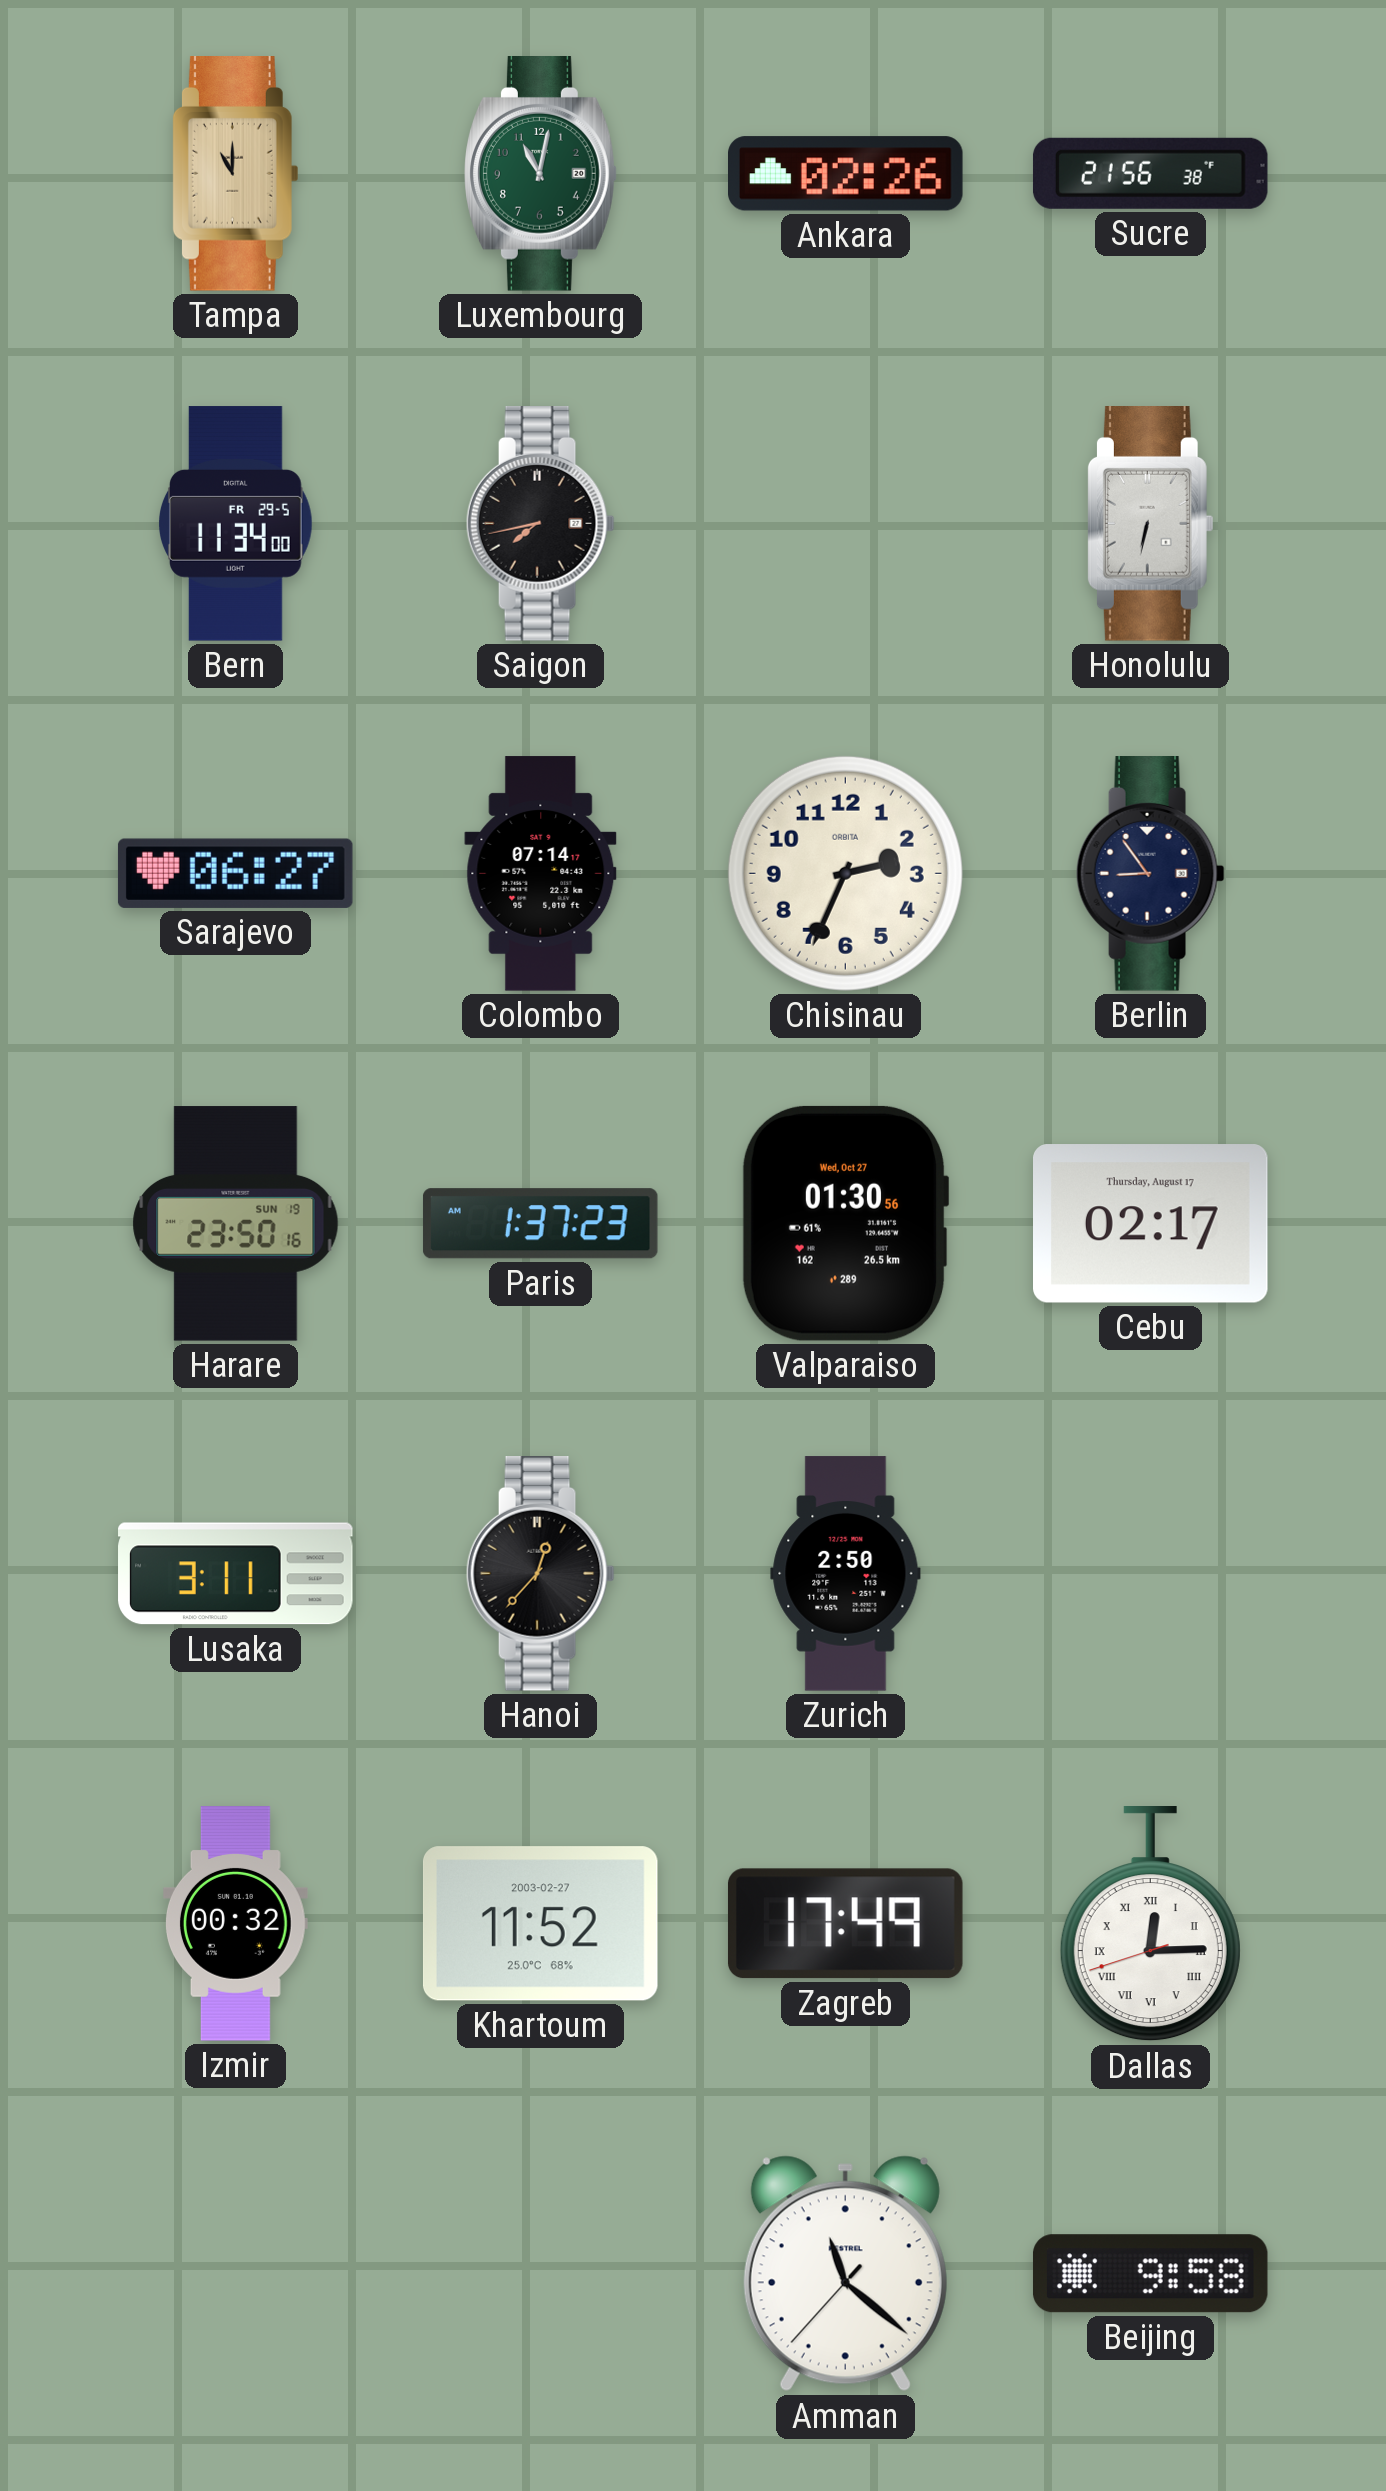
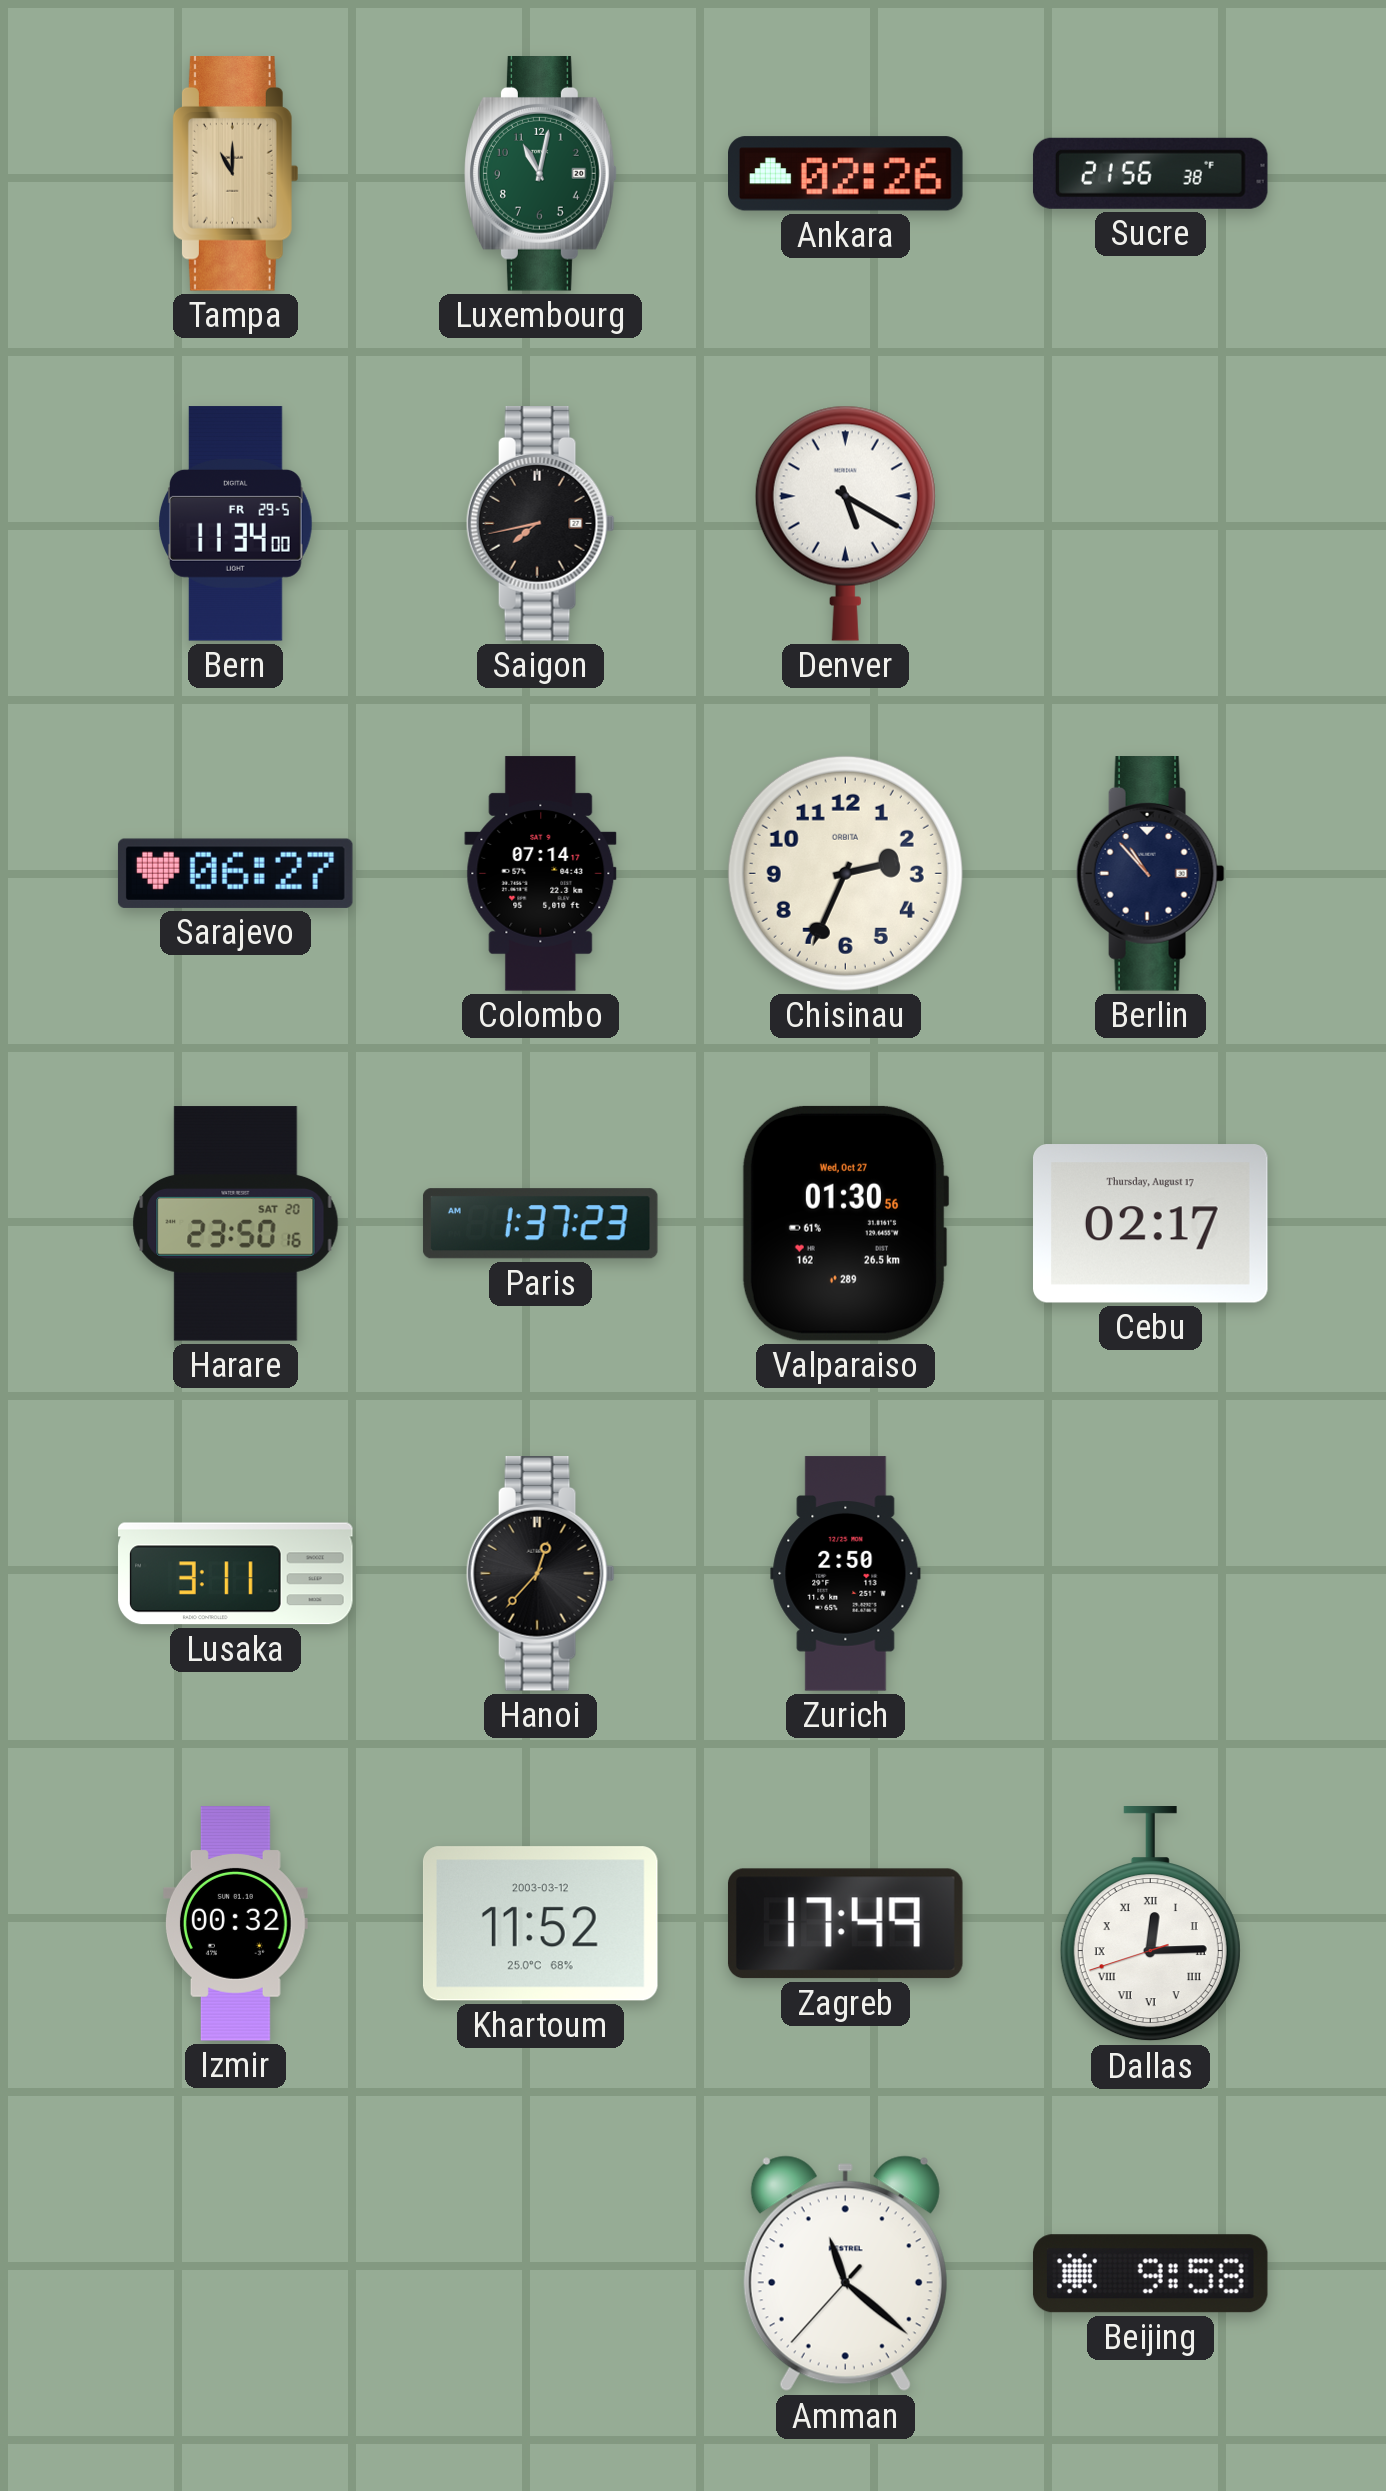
Denver: none -> 5:20
Honolulu: 6:32 -> none
Berlin: 8:54 -> 10:53
Harare date: SUN 19 -> SAT 20
Khartoum date: 2003-02-27 -> 2003-03-12
